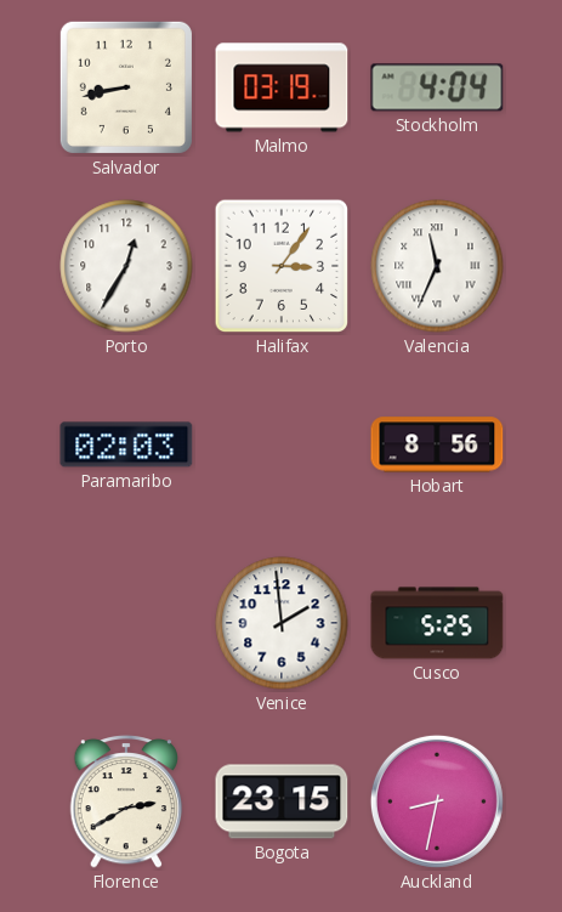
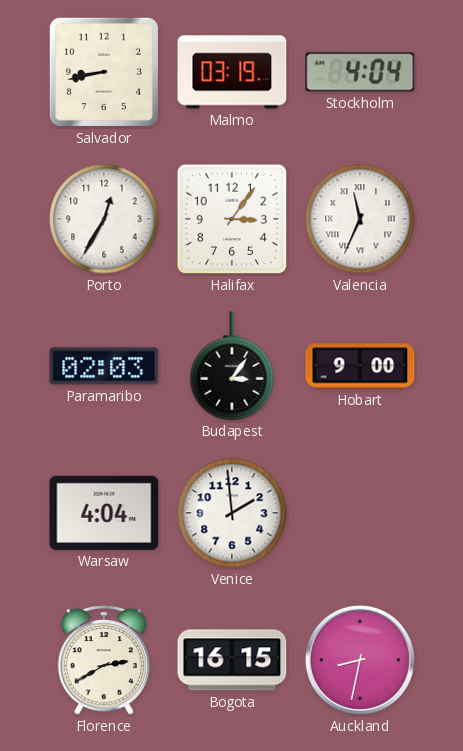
Budapest: none -> 3:06
Hobart: 8:56 -> 9:00
Warsaw: none -> 4:04
Cusco: 5:25 -> none
Bogota: 23:15 -> 16:15
